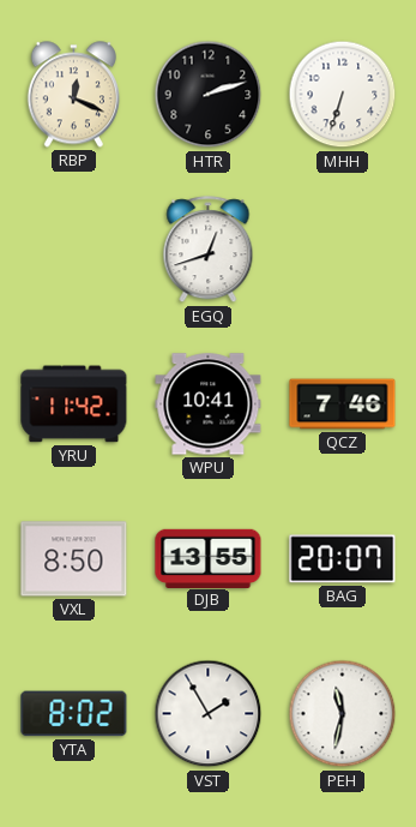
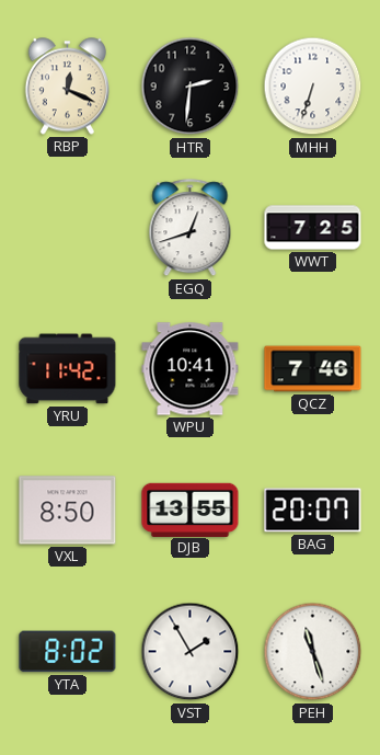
HTR: 2:12 -> 2:31
WWT: none -> 7:25
PEH: 11:32 -> 11:27
